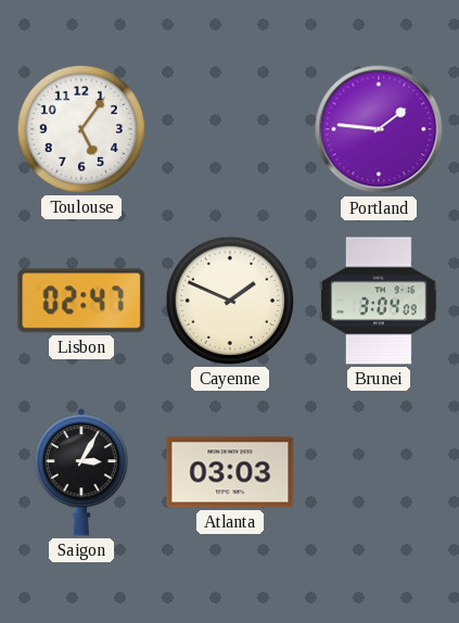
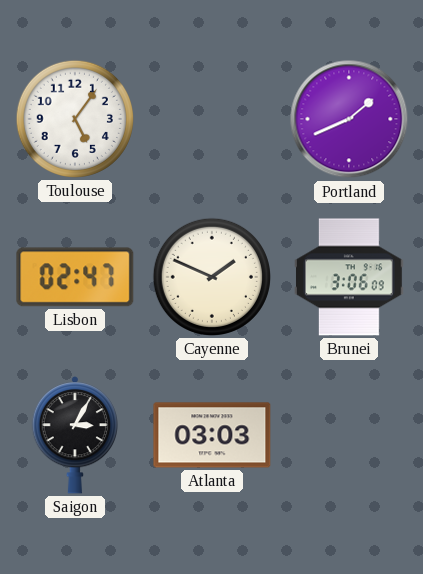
Portland: 1:46 -> 1:41
Brunei: 3:04 -> 3:06
